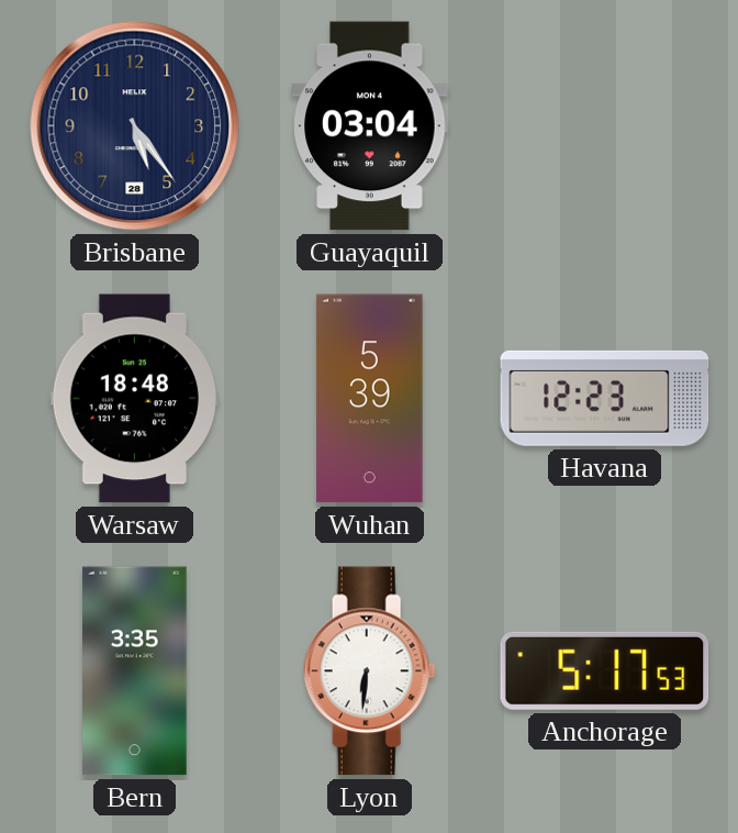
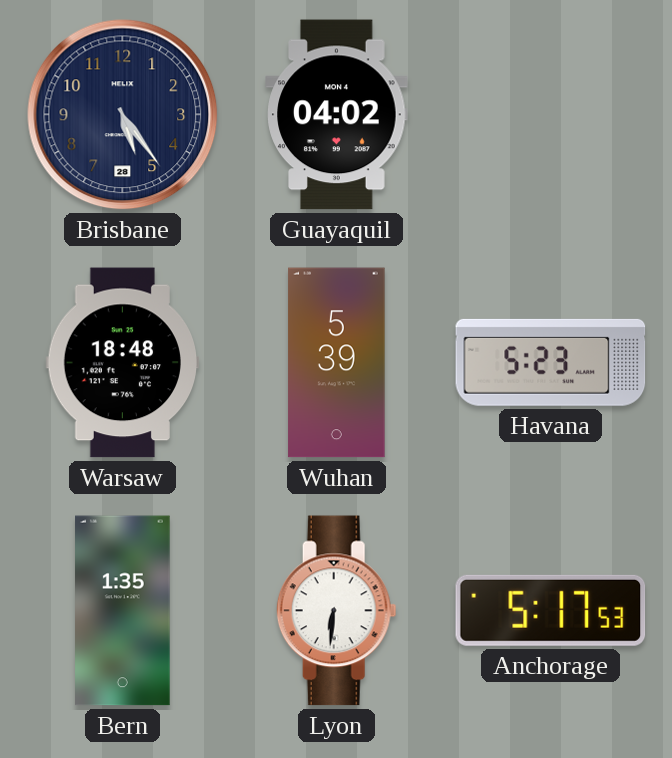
Guayaquil: 03:04 -> 04:02
Havana: 12:23 -> 5:23
Bern: 3:35 -> 1:35
